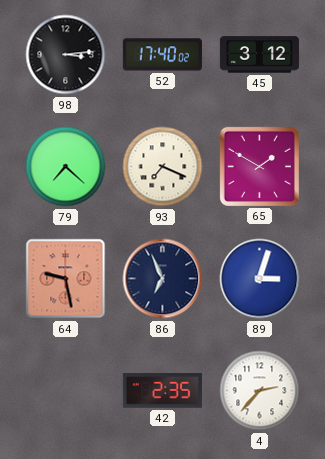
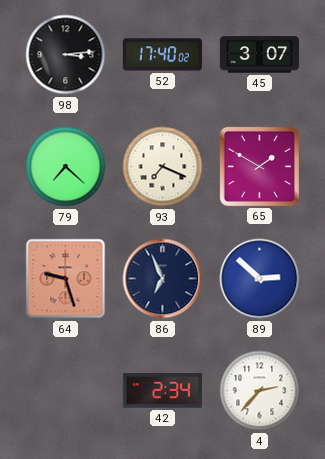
45: 3:12 -> 3:07
64: 9:28 -> 9:27
89: 3:03 -> 2:52
42: 2:35 -> 2:34
